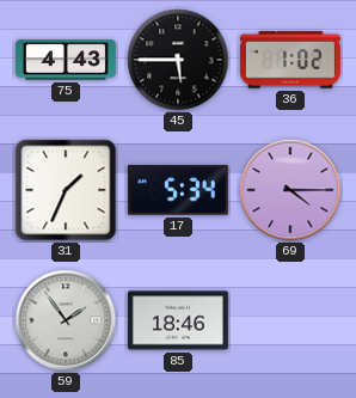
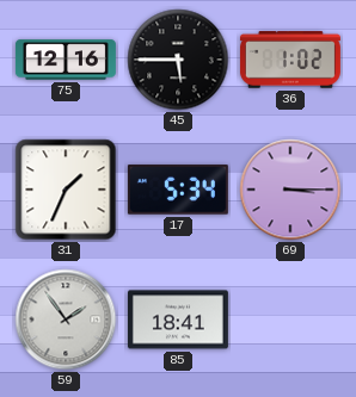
75: 4:43 -> 12:16
69: 4:15 -> 3:15
85: 18:46 -> 18:41
